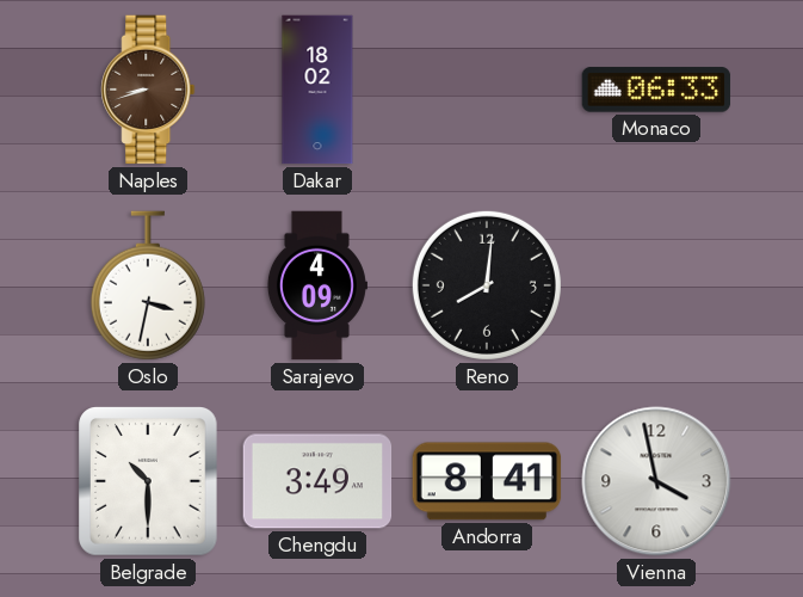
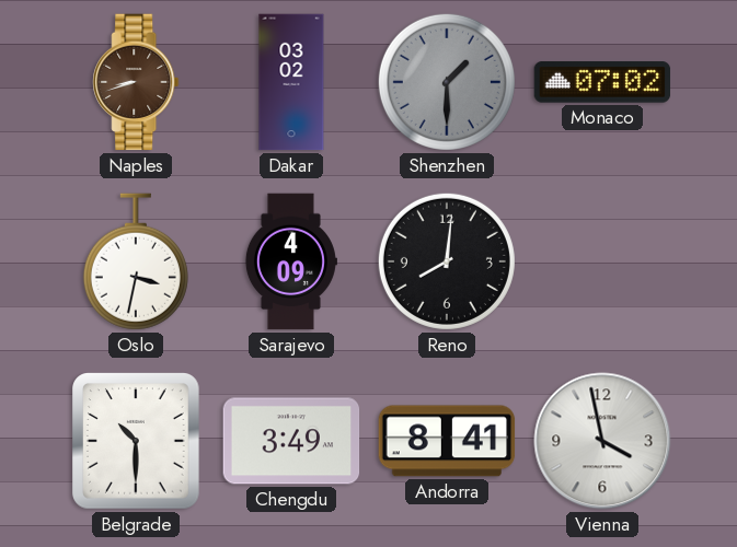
Dakar: 18:02 -> 03:02
Shenzhen: none -> 1:30
Monaco: 06:33 -> 07:02
